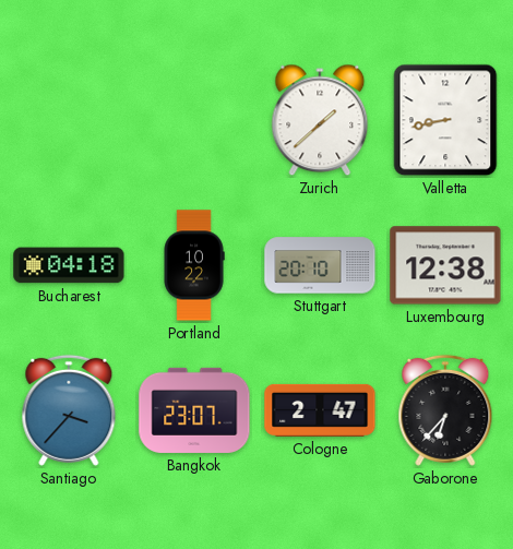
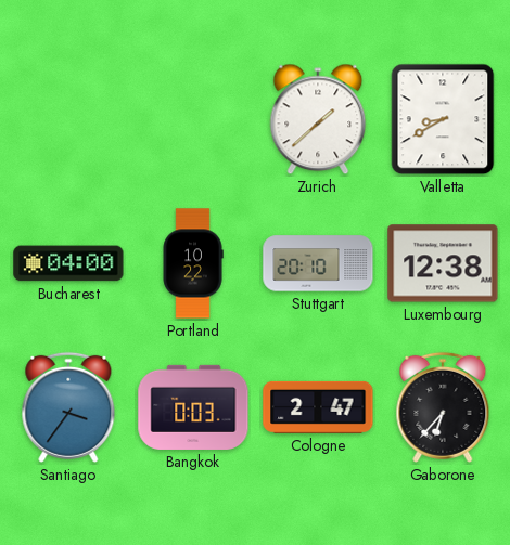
Valletta: 8:43 -> 8:40
Bucharest: 04:18 -> 04:00
Santiago: 3:37 -> 3:36
Bangkok: 23:07 -> 0:03
